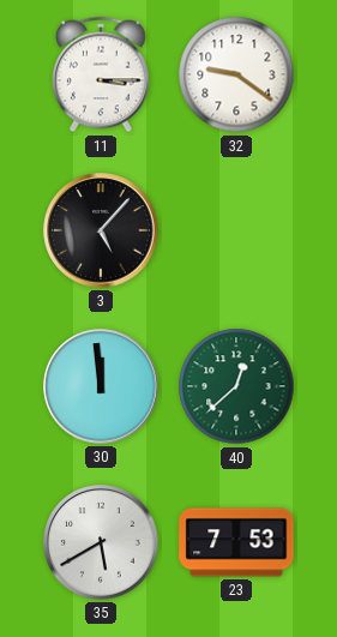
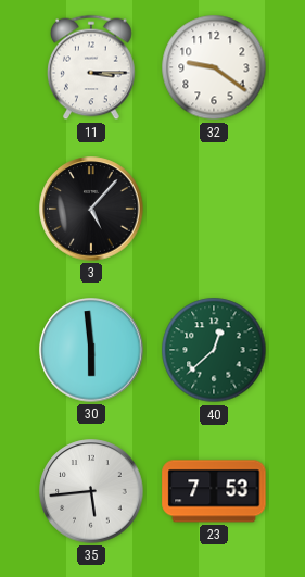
30: 11:59 -> 5:59
35: 5:40 -> 5:44
